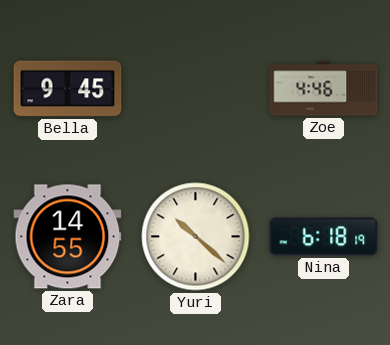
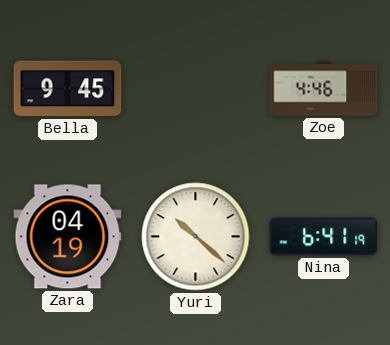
Zara: 14:55 -> 04:19
Nina: 6:18 -> 6:41
